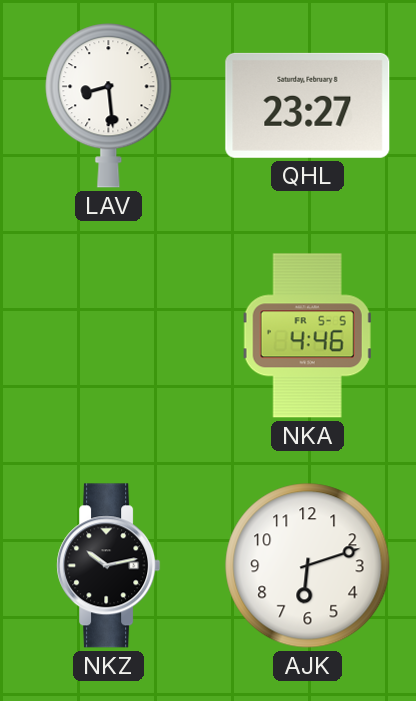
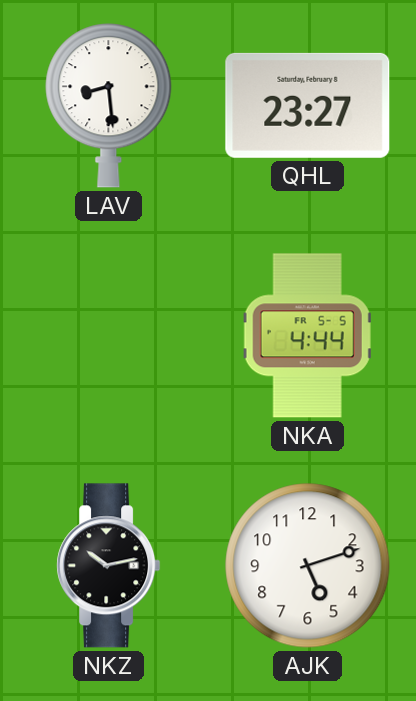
NKA: 4:46 -> 4:44
AJK: 6:12 -> 5:12
